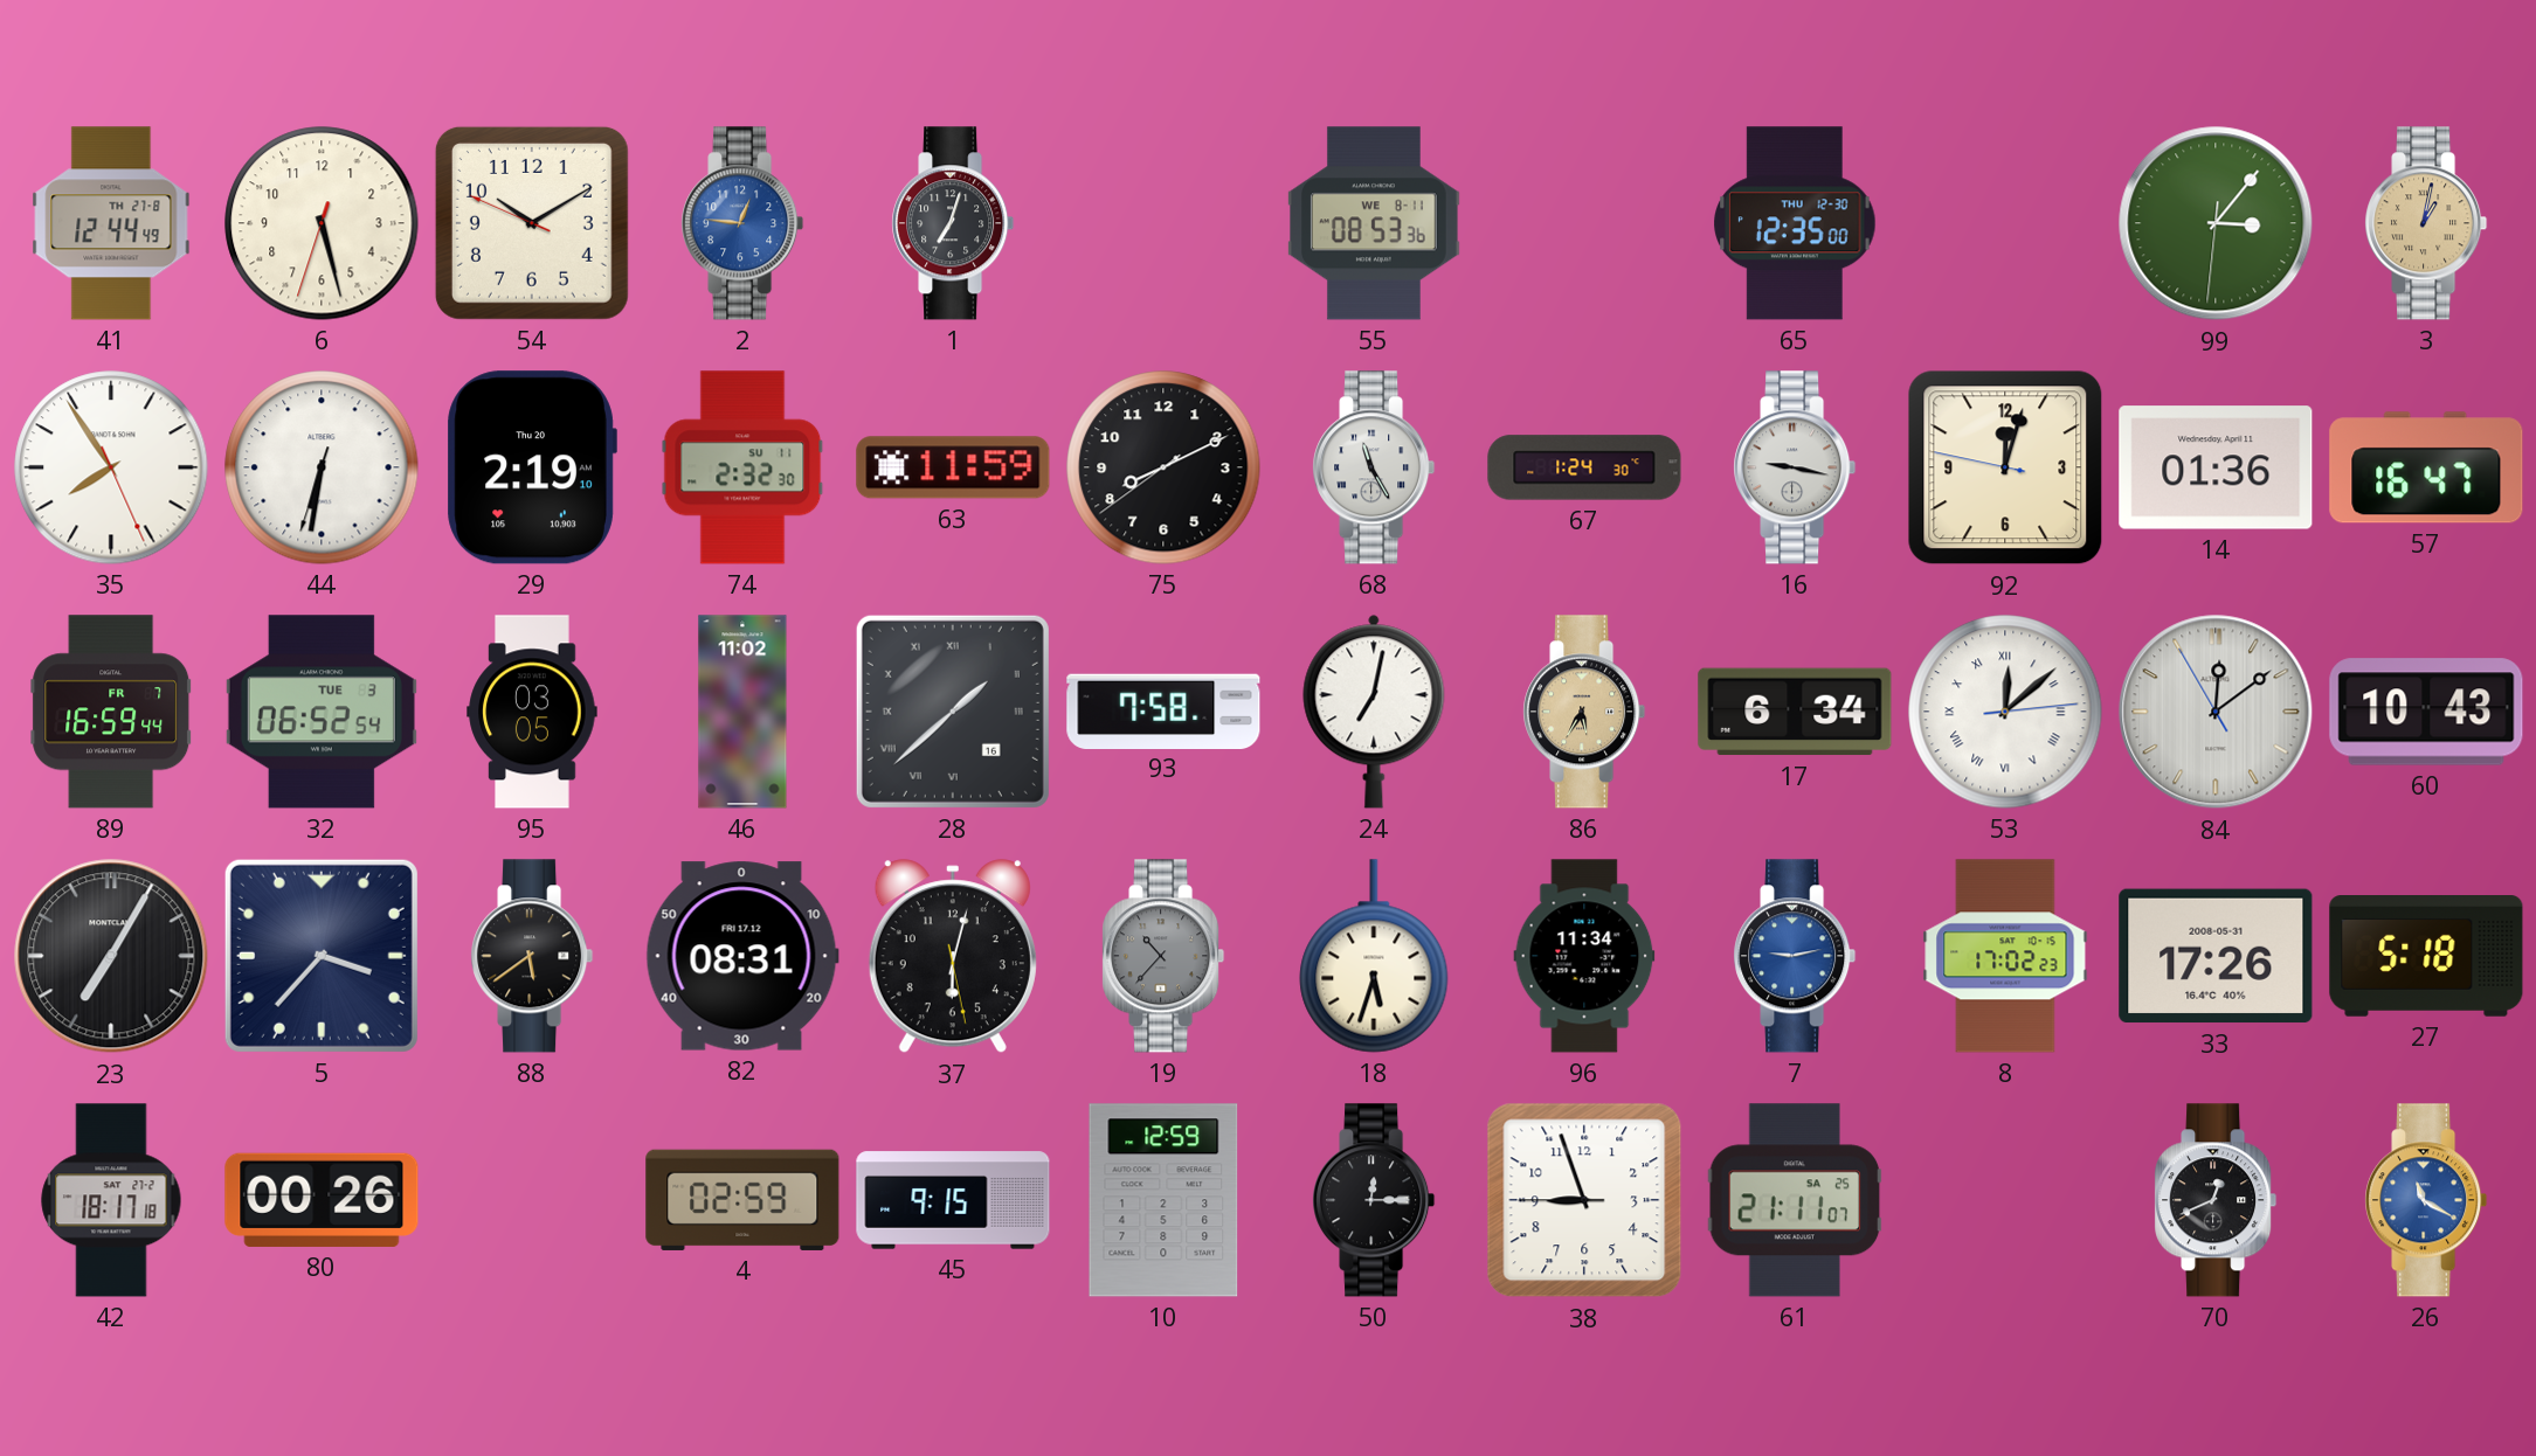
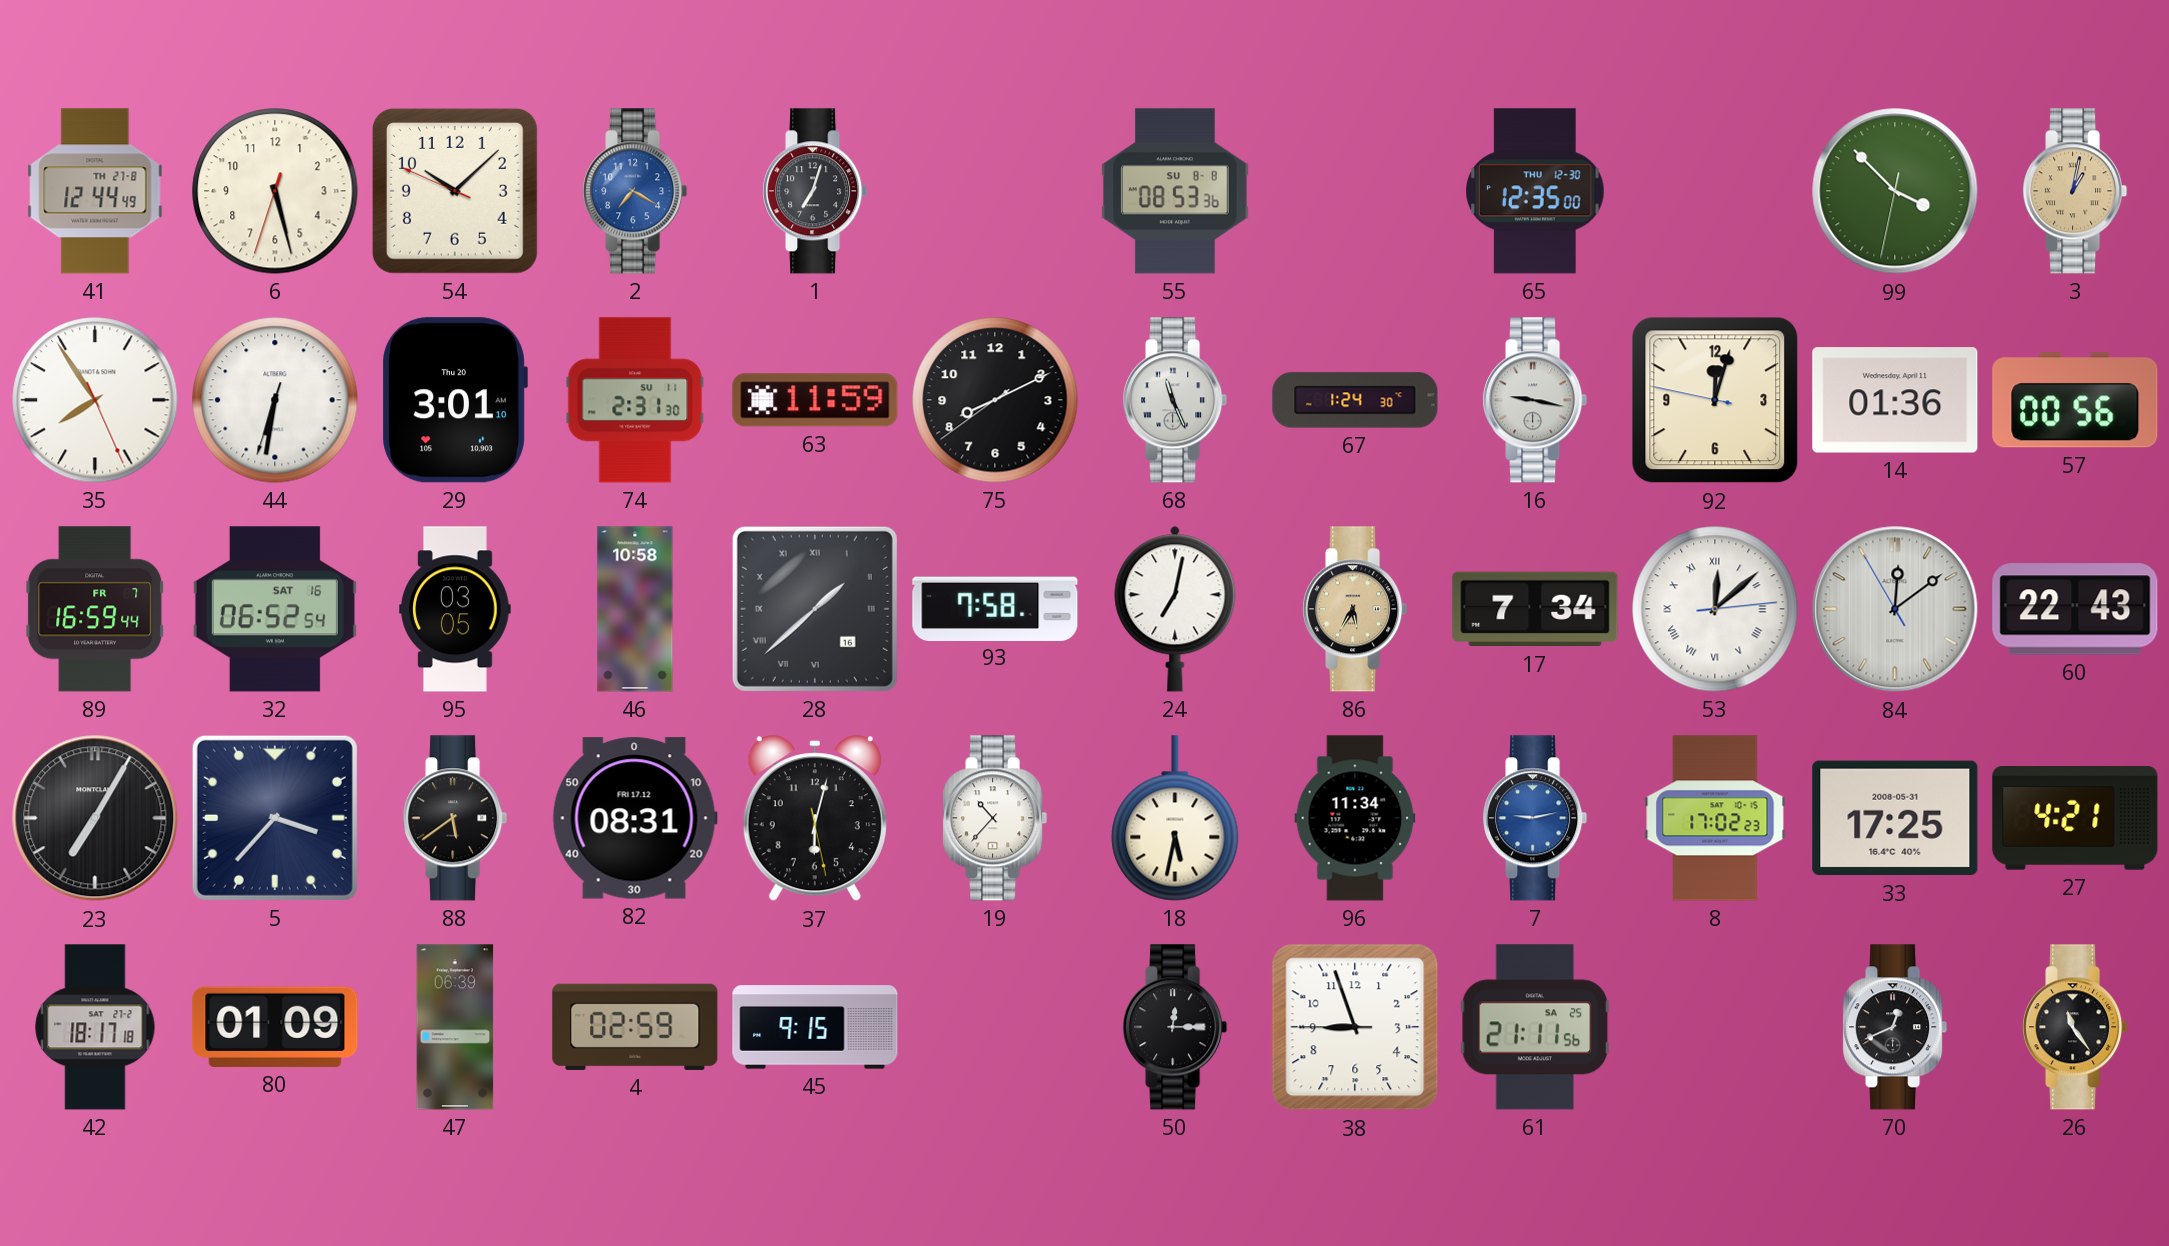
54: 10:09 -> 10:07
2: 12:46 -> 7:20
55 date: WE 8-11 -> SU 8-8
99: 3:06 -> 3:52
29: 2:19 -> 3:01
74: 2:32 -> 2:31
68: 11:25 -> 11:26
57: 16:47 -> 00:56
32 date: TUE 3 -> SAT 16
46: 11:02 -> 10:58
17: 6:34 -> 7:34
60: 10:43 -> 22:43
19 dial: grey -> white
18: 5:33 -> 5:32
33: 17:26 -> 17:25
27: 5:18 -> 4:21
80: 00:26 -> 01:09
47: none -> 06:39
10: 12:59 -> none
61: 21:11:07 -> 21:11:56
26: 11:20 -> 11:24
26 dial: blue -> black
